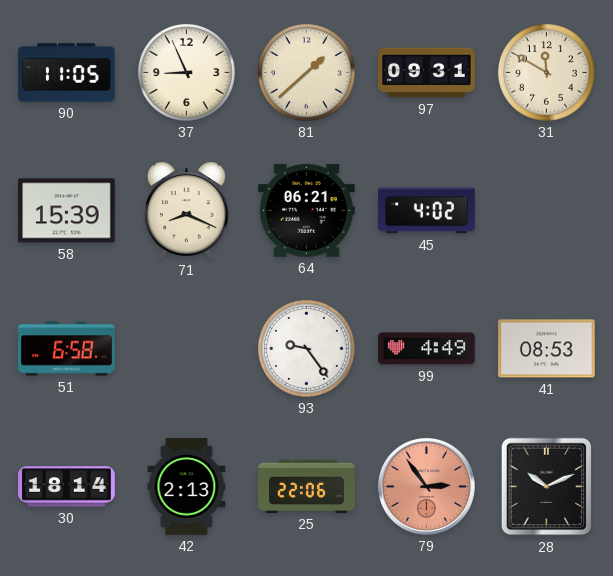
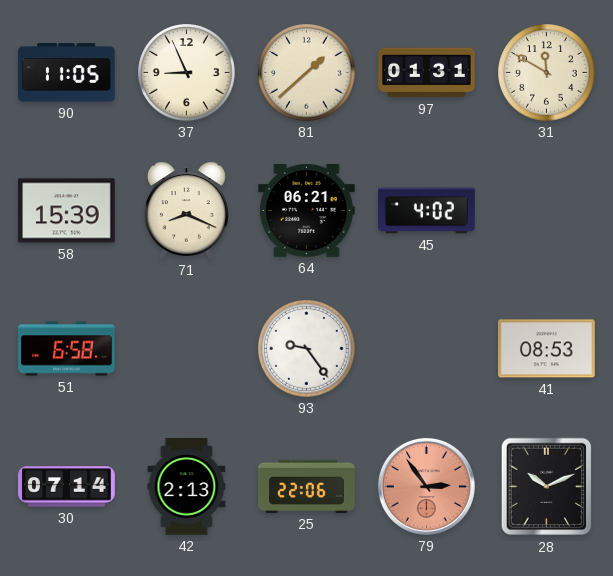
97: 09:31 -> 01:31
99: 4:49 -> none
30: 18:14 -> 07:14
